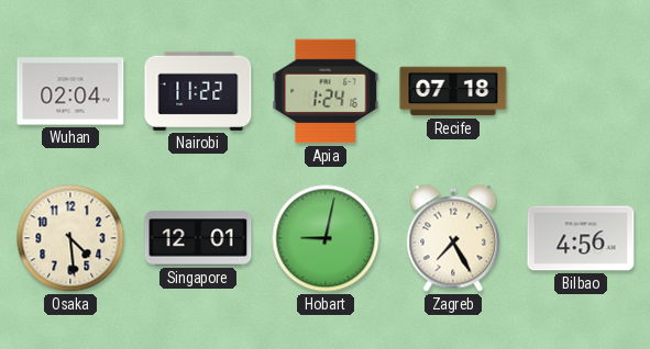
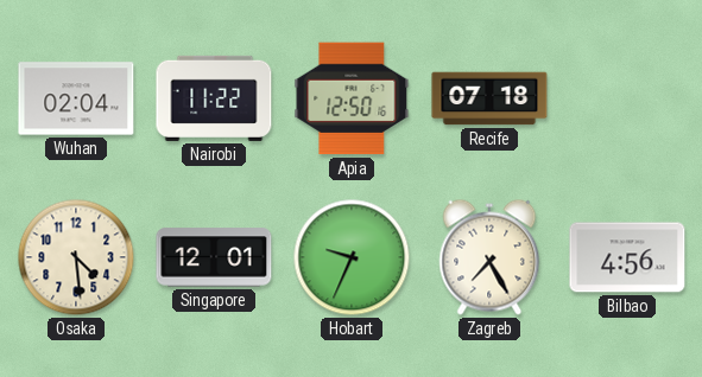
Apia: 1:24 -> 12:50
Hobart: 9:02 -> 9:34
